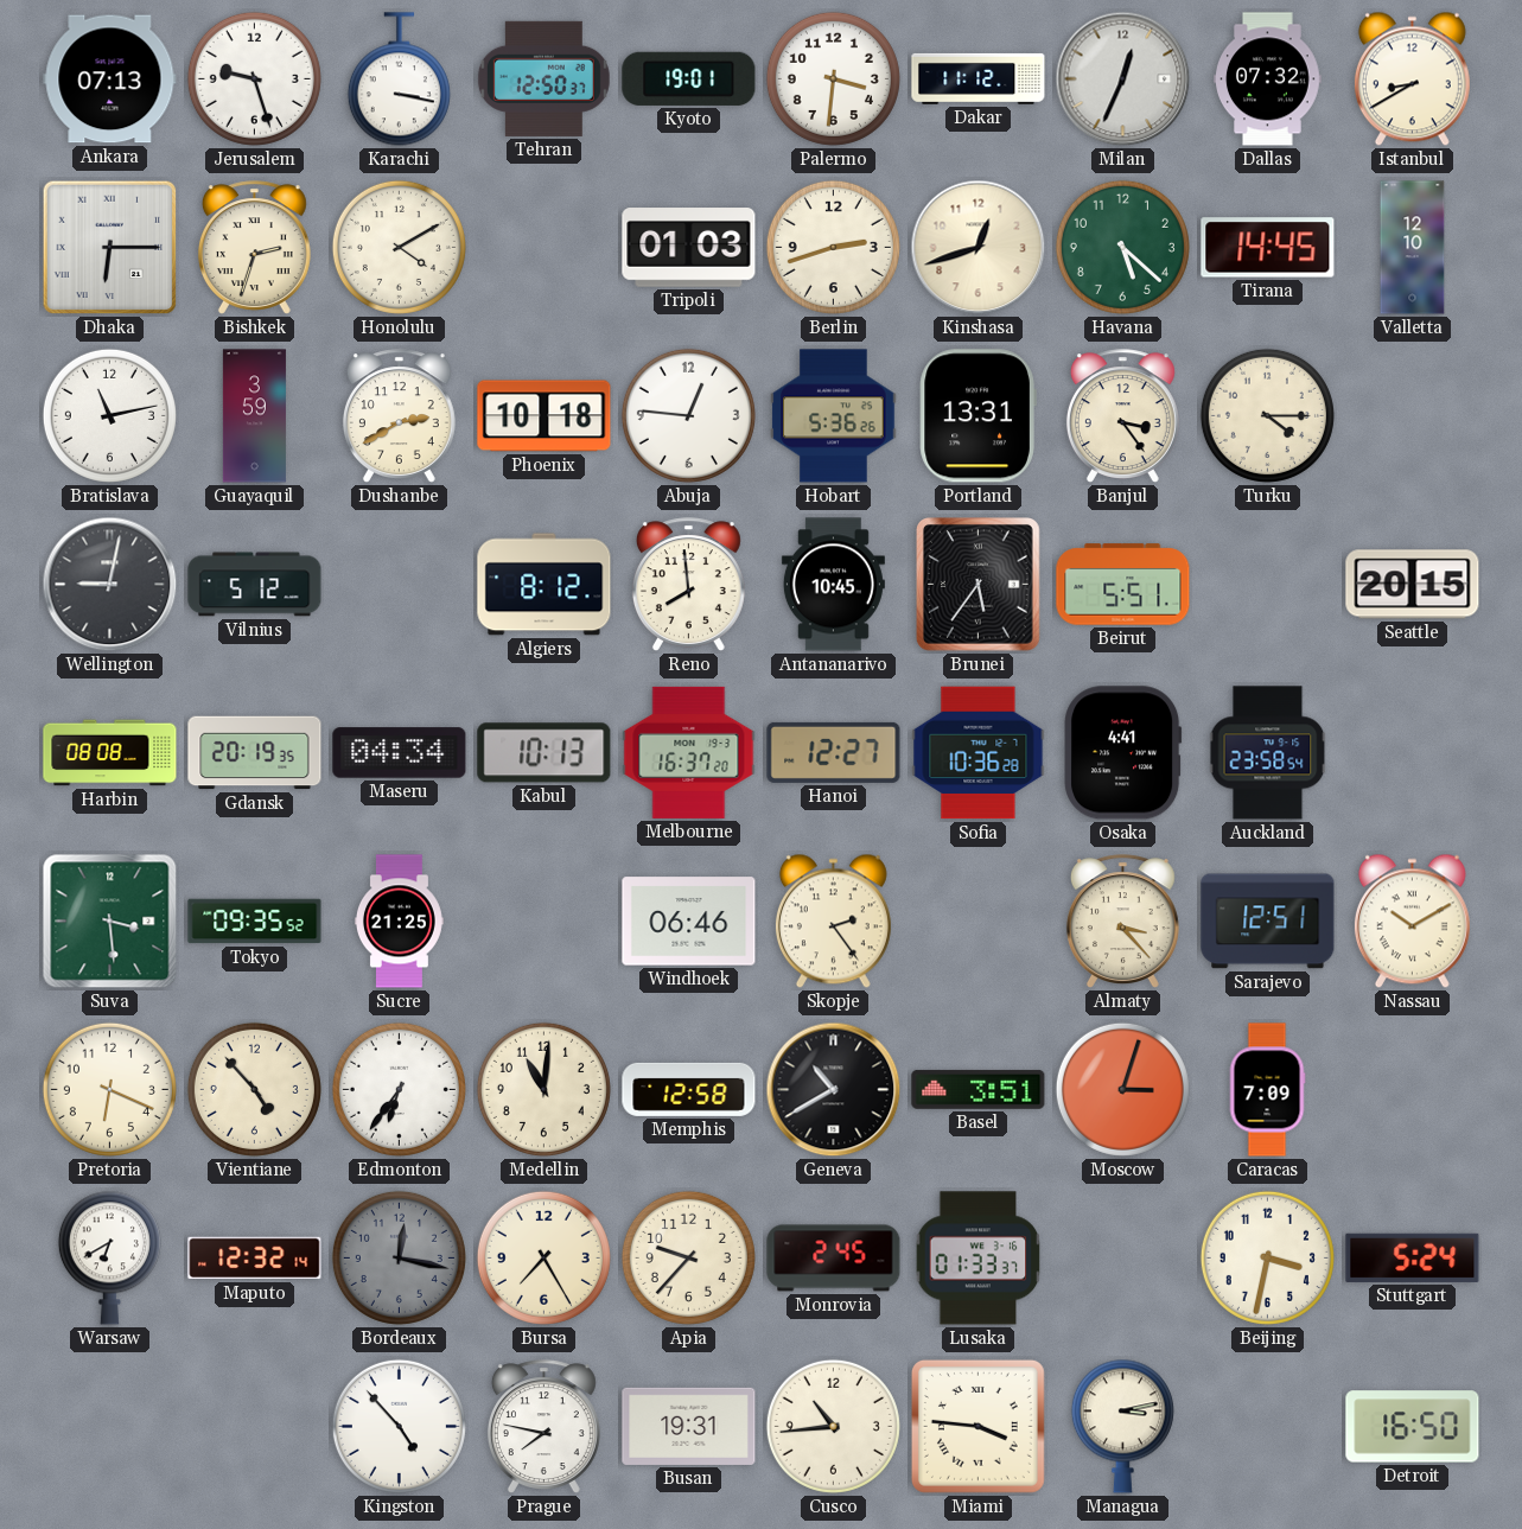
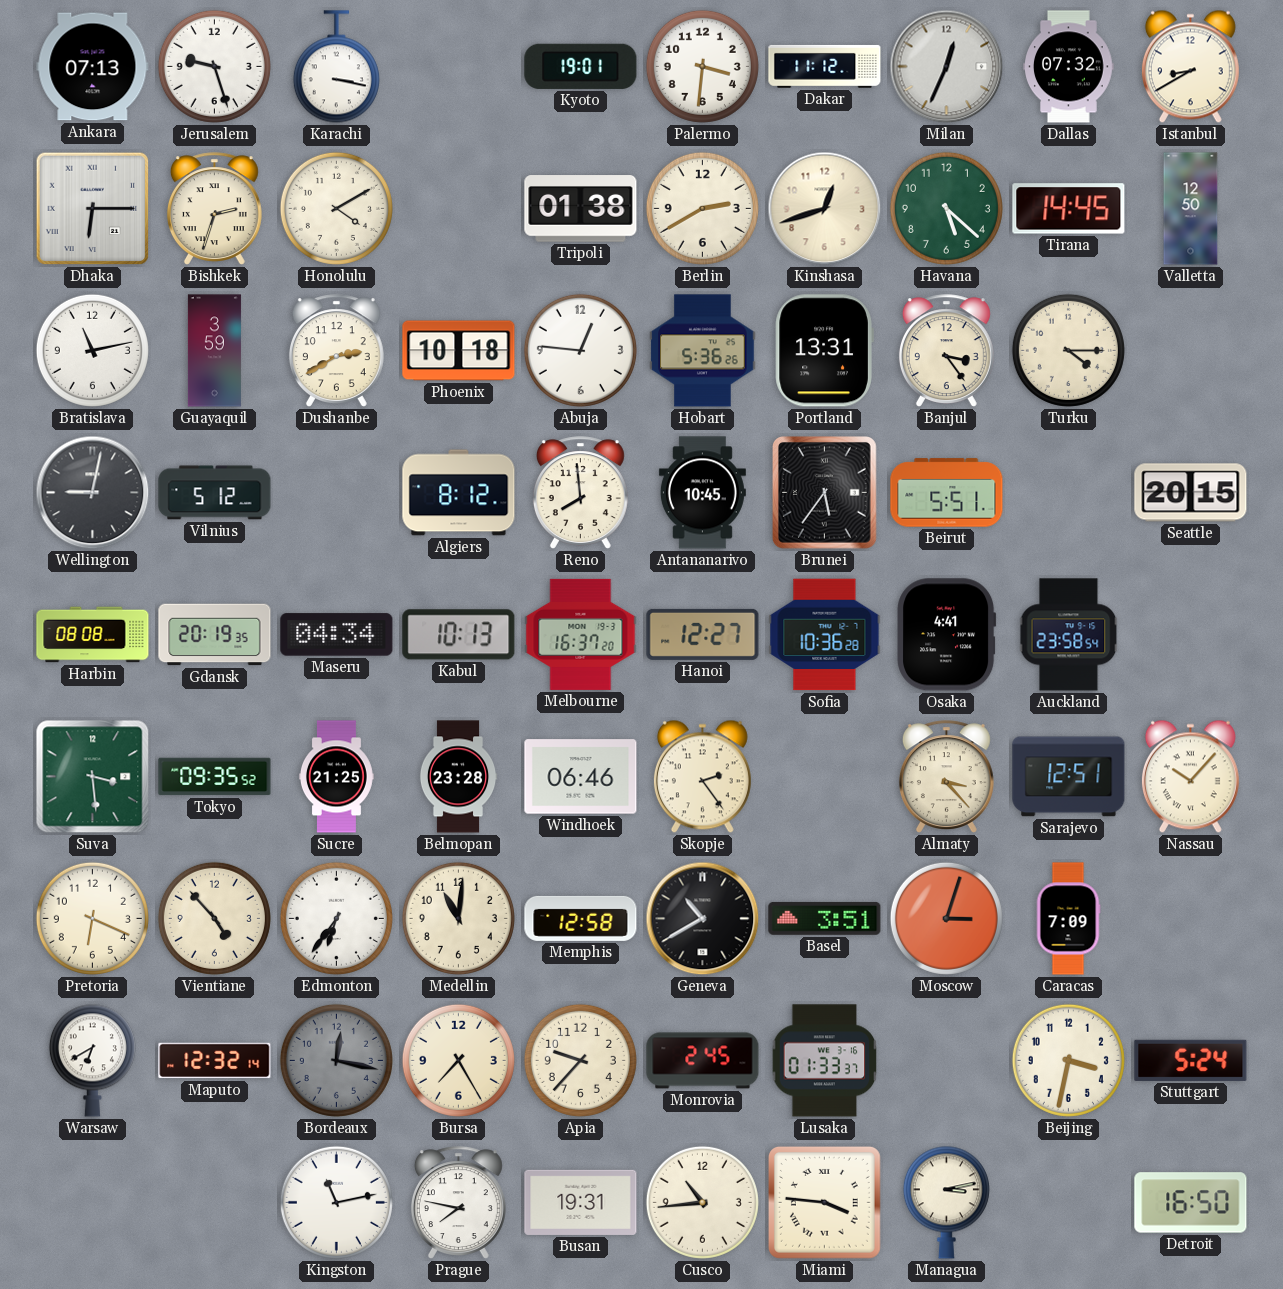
Tehran: 12:50 -> none
Tripoli: 01:03 -> 01:38
Berlin: 2:42 -> 2:40
Valletta: 12:10 -> 12:50
Belmopan: none -> 23:28
Nassau: 10:10 -> 10:07
Kingston: 4:53 -> 11:13
